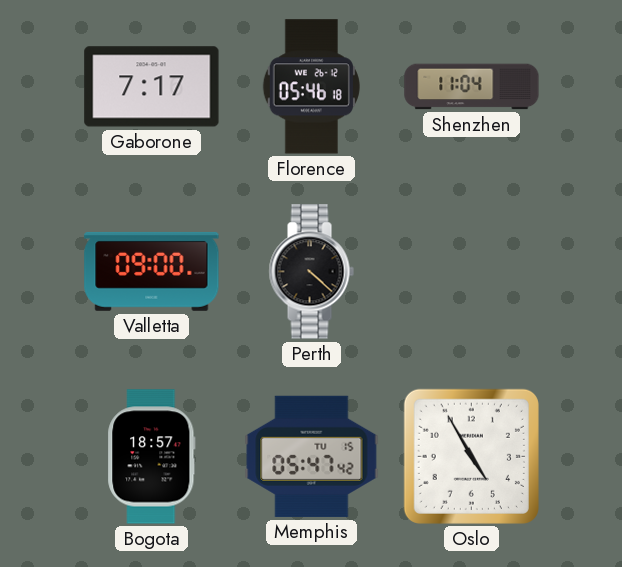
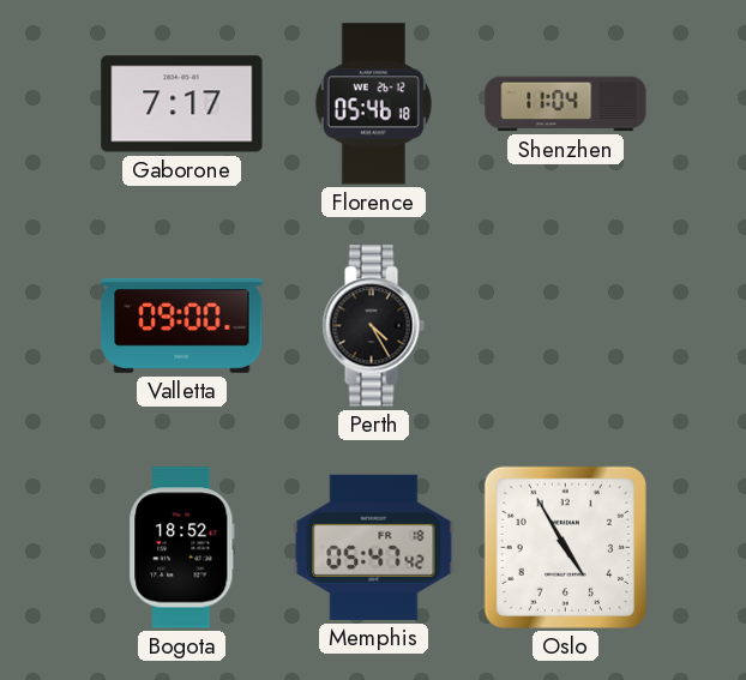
Perth: 4:22 -> 4:25
Bogota: 18:57 -> 18:52
Memphis date: TU 15 -> FR 18
